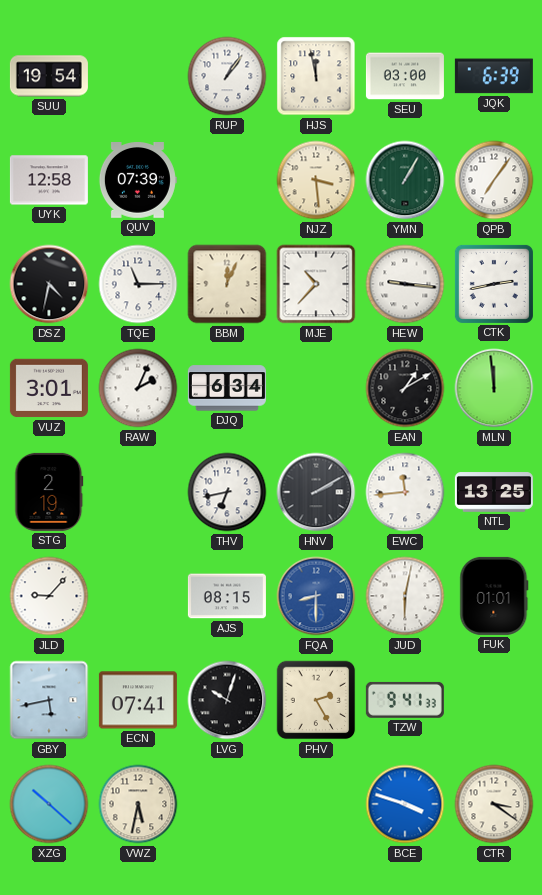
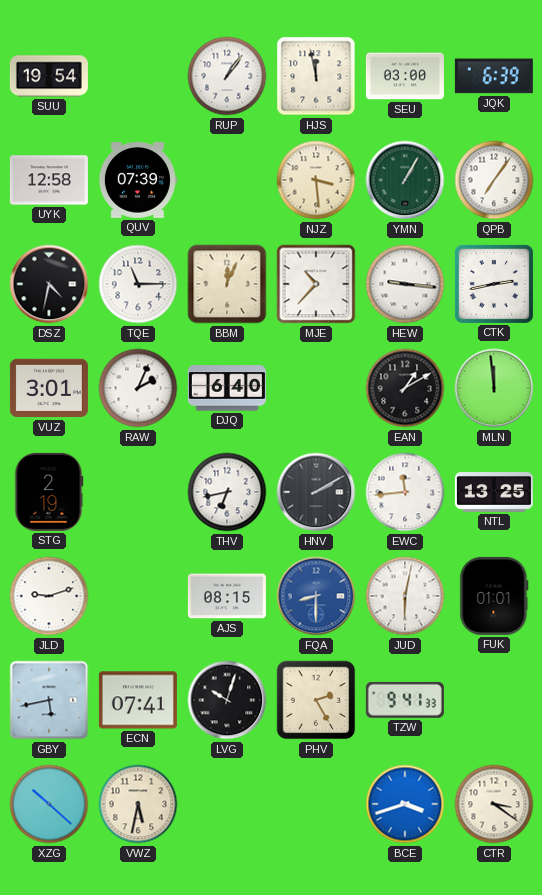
DJQ: 6:34 -> 6:40
JLD: 9:07 -> 9:12
BCE: 3:48 -> 3:42
